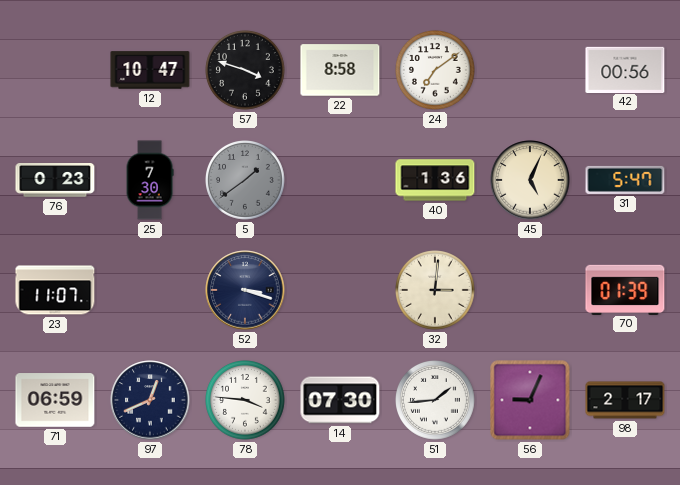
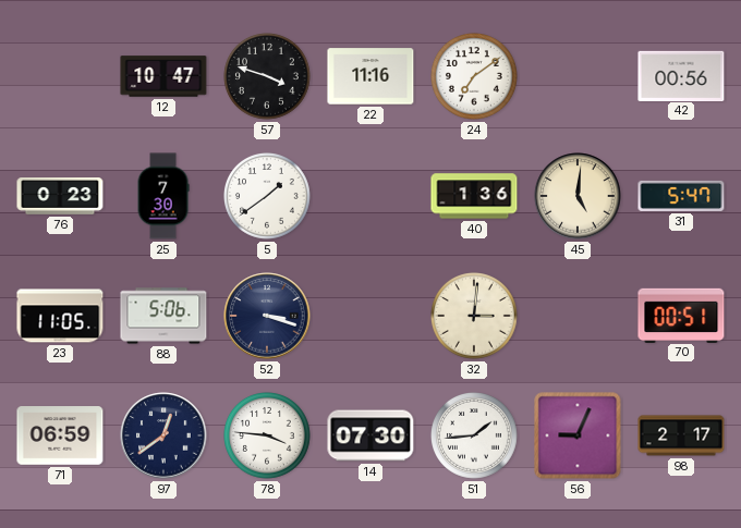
22: 8:58 -> 11:16
5 dial: grey -> white
45: 5:04 -> 5:01
23: 11:07 -> 11:05
88: none -> 5:06
70: 01:39 -> 00:51
97: 12:41 -> 12:39
